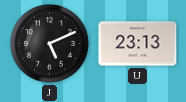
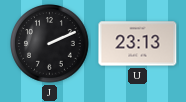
J: 5:11 -> 2:11
